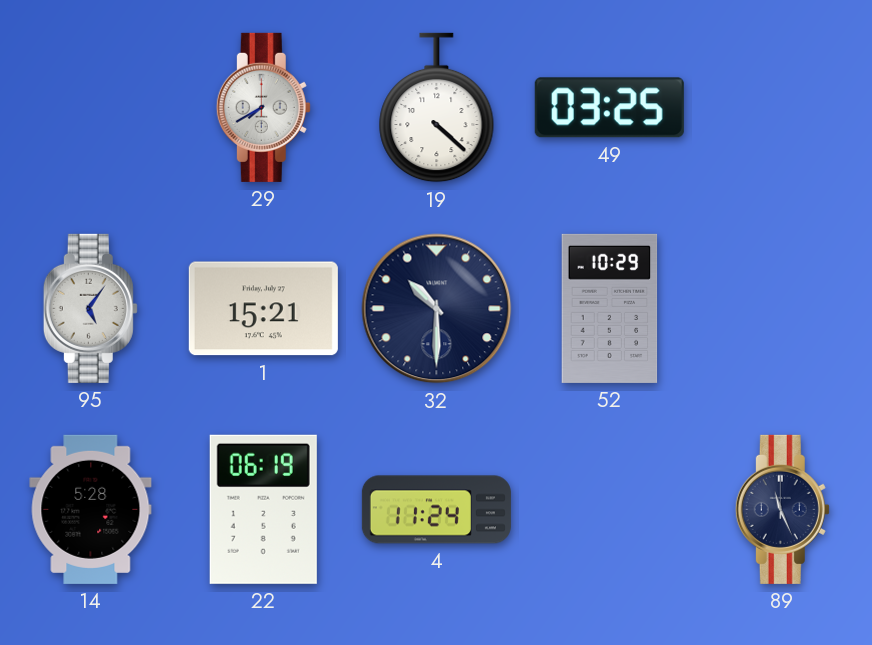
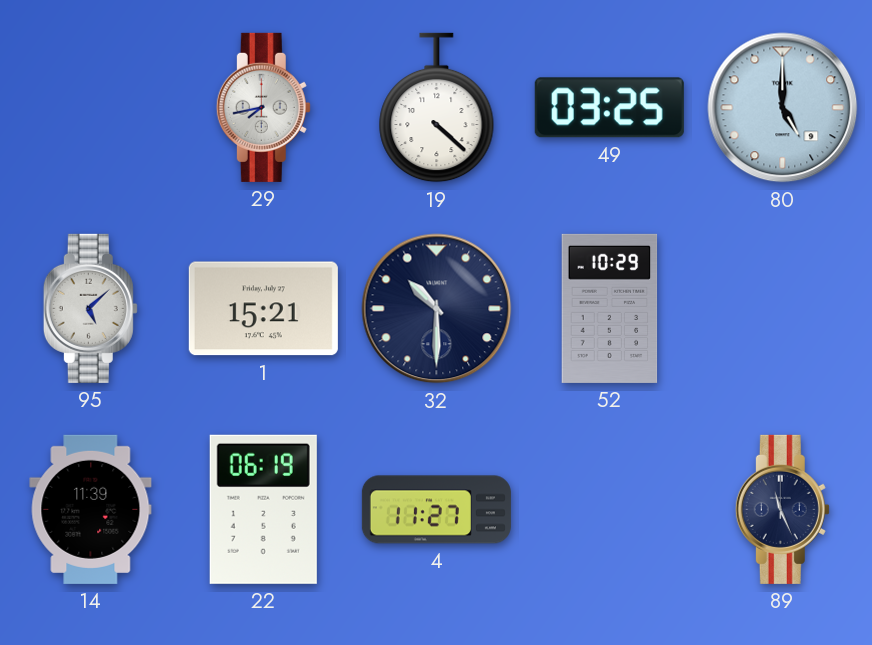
29: 7:40 -> 7:43
80: none -> 5:00
95: 5:06 -> 5:08
14: 5:28 -> 11:39
4: 11:24 -> 11:27
